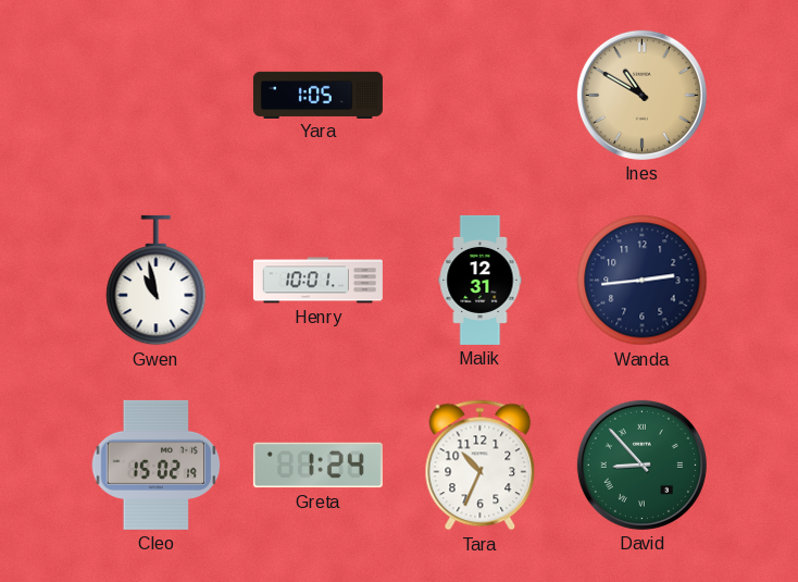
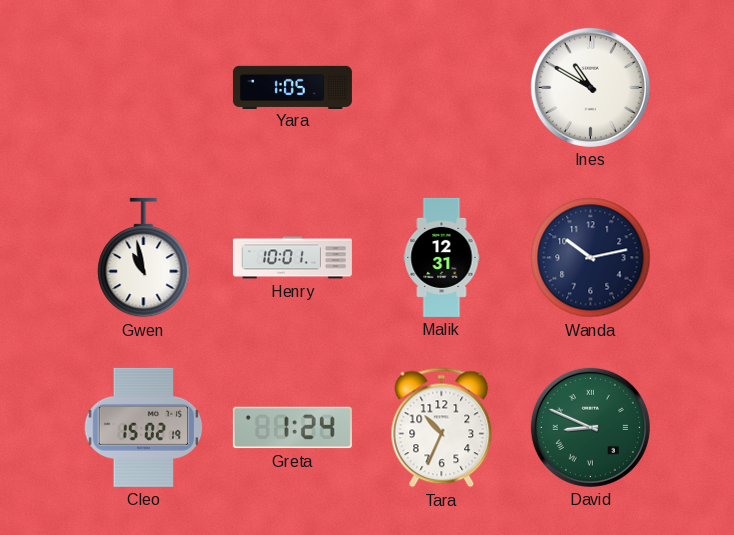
Ines dial: champagne -> white
Wanda: 2:44 -> 10:13
David: 8:53 -> 8:49
